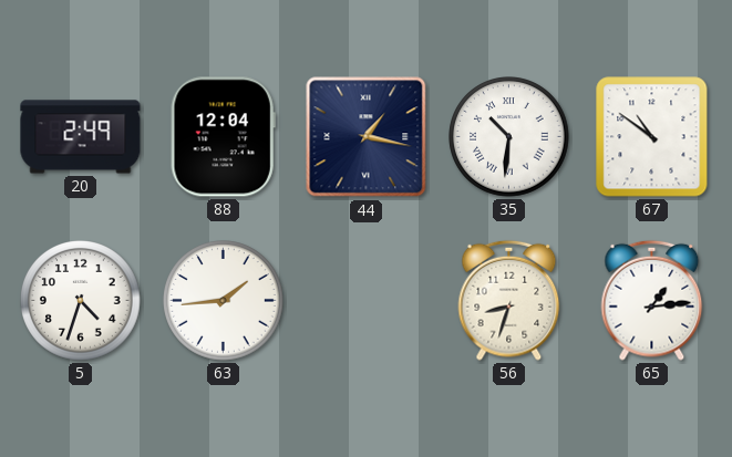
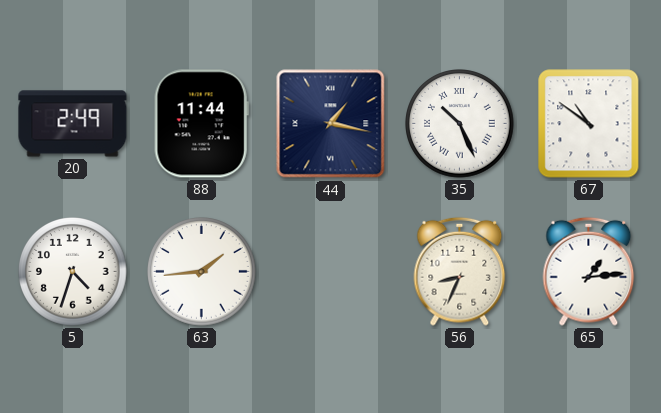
88: 12:04 -> 11:44
35: 10:31 -> 10:26
56: 8:33 -> 8:34
